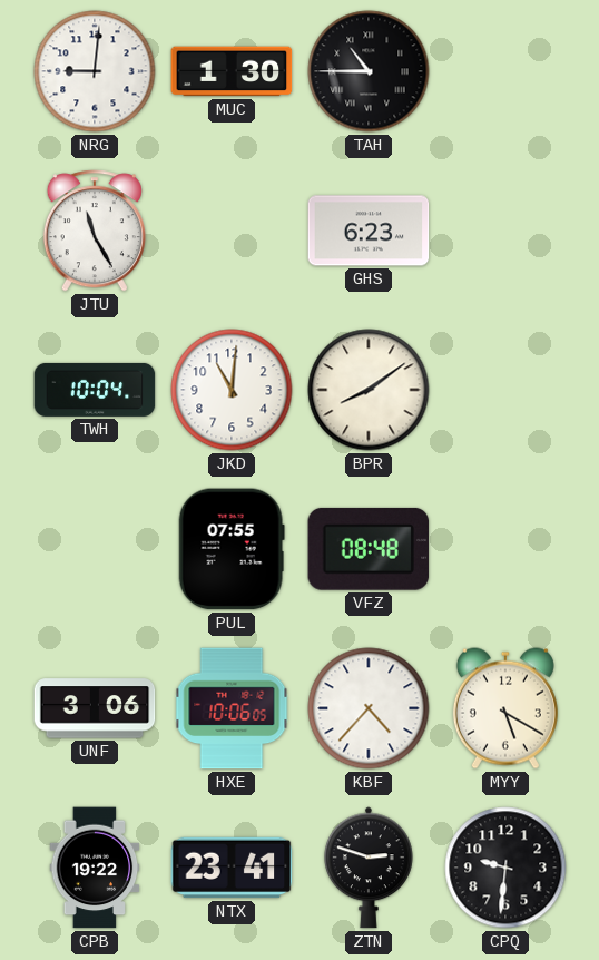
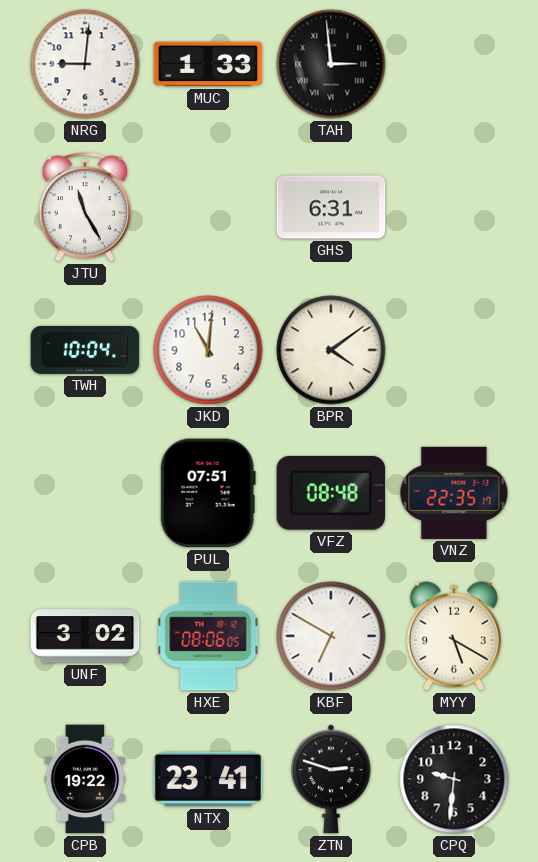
MUC: 1:30 -> 1:33
TAH: 10:45 -> 2:59
GHS: 6:23 -> 6:31
BPR: 8:09 -> 4:09
PUL: 07:55 -> 07:51
VNZ: none -> 22:35
UNF: 3:06 -> 3:02
HXE: 10:06 -> 08:06
KBF: 4:37 -> 6:50
